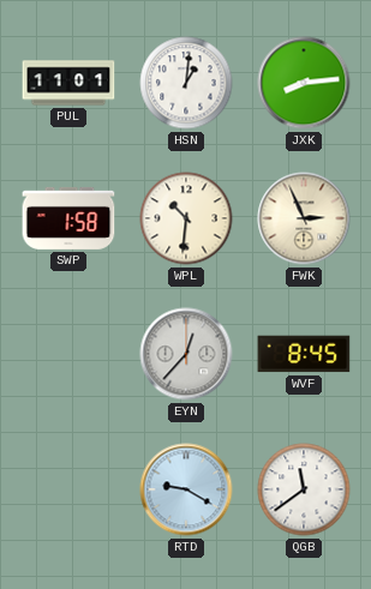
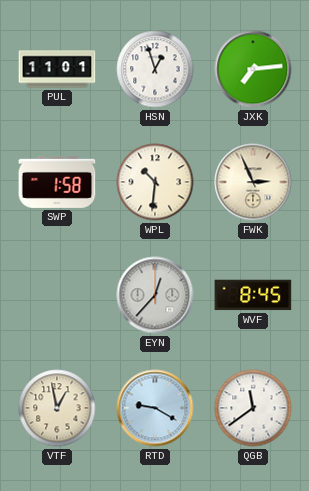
HSN: 1:01 -> 12:57
JXK: 8:14 -> 7:14
VTF: none -> 12:58
